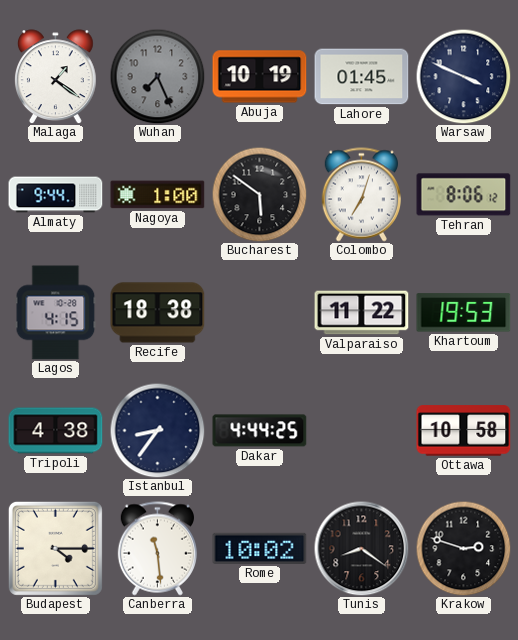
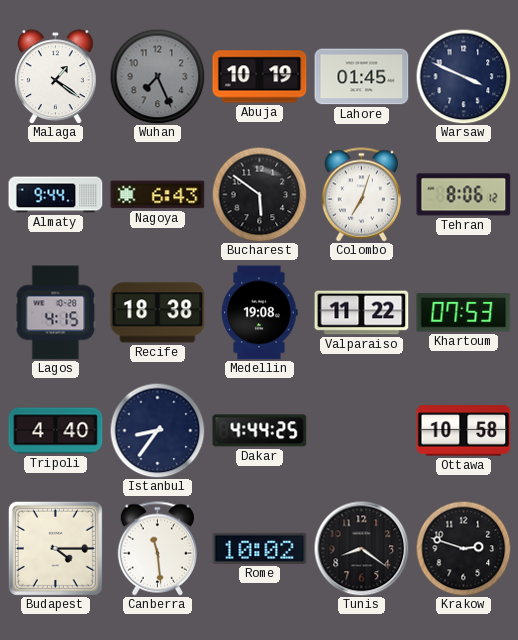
Nagoya: 1:00 -> 6:43
Medellin: none -> 19:08
Khartoum: 19:53 -> 07:53
Tripoli: 4:38 -> 4:40
